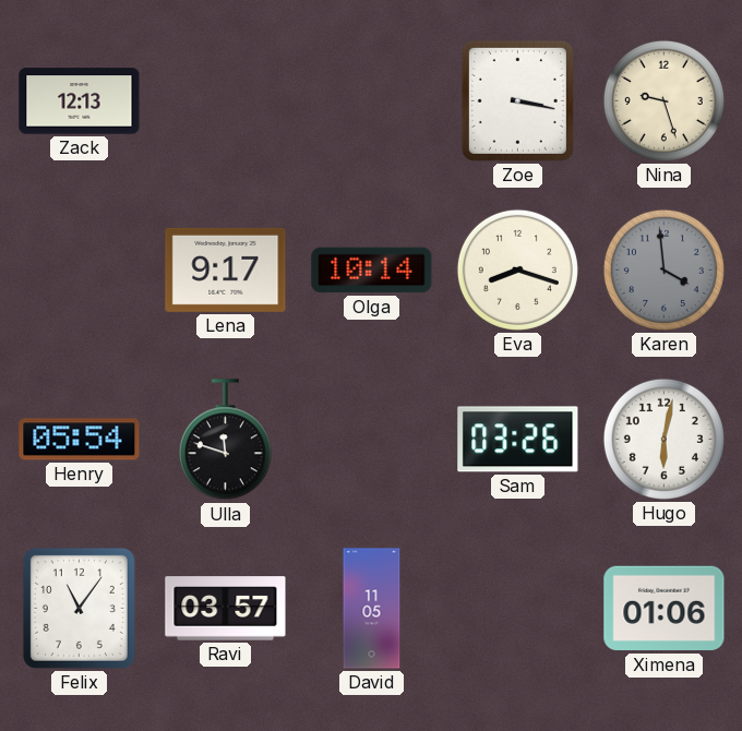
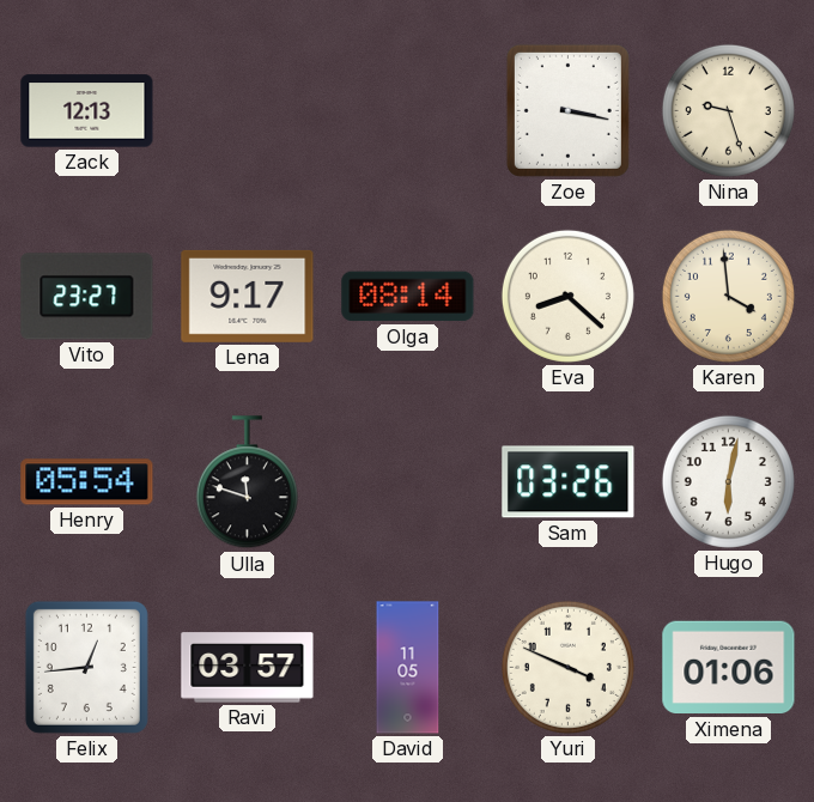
Vito: none -> 23:27
Olga: 10:14 -> 08:14
Eva: 8:18 -> 8:22
Karen dial: grey -> cream
Felix: 11:06 -> 12:44
Yuri: none -> 3:49
